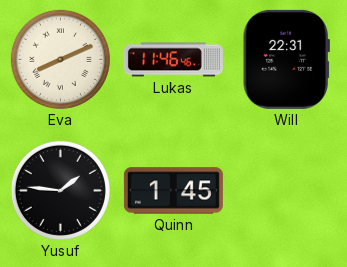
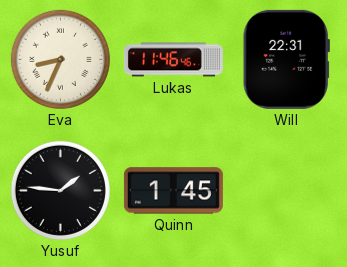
Eva: 8:11 -> 8:34
